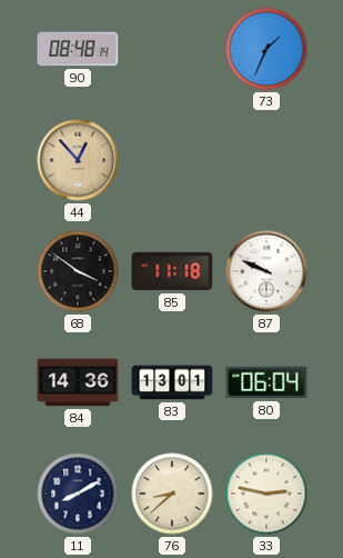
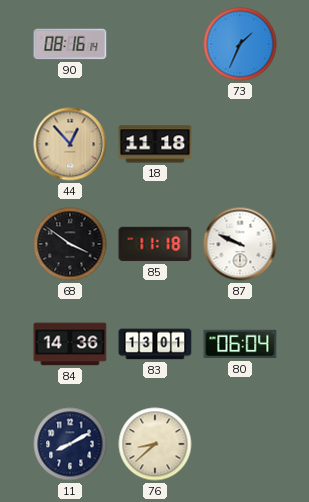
90: 08:48 -> 08:16
18: none -> 11:18
33: 2:47 -> none
